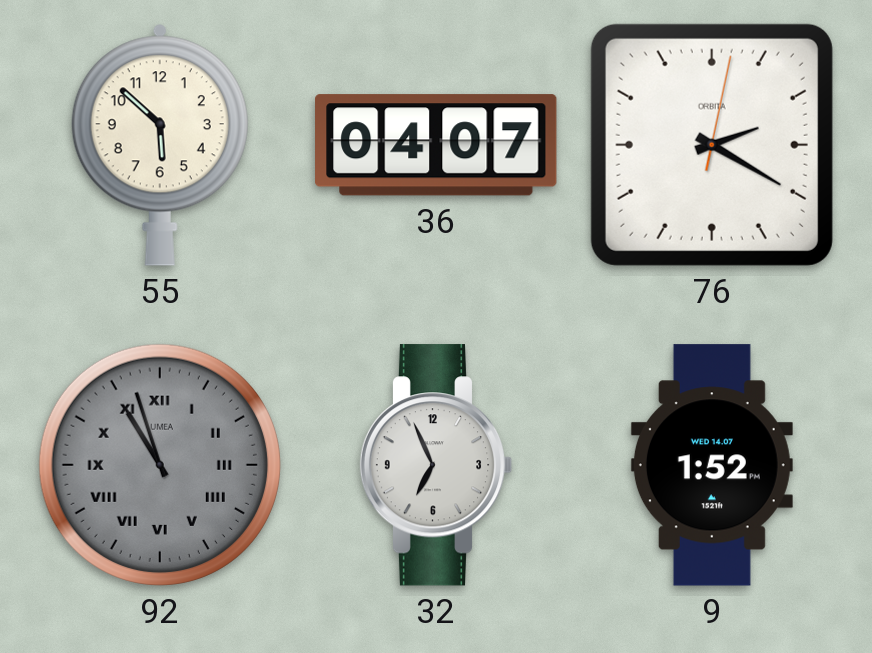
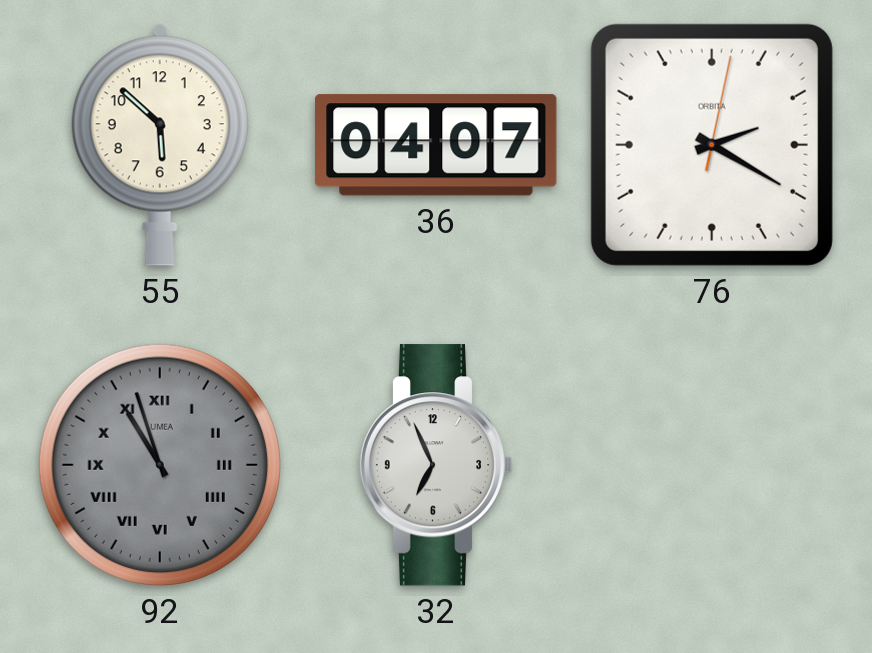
9: 1:52 -> none
